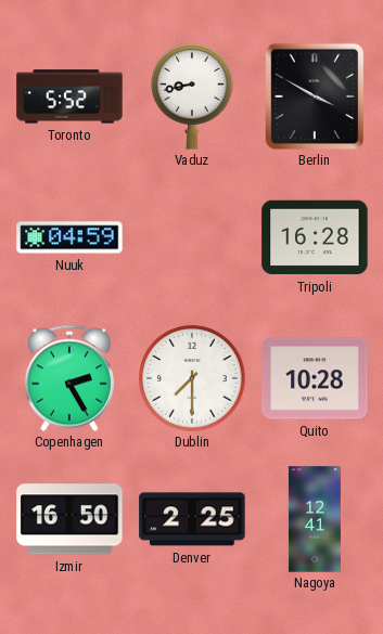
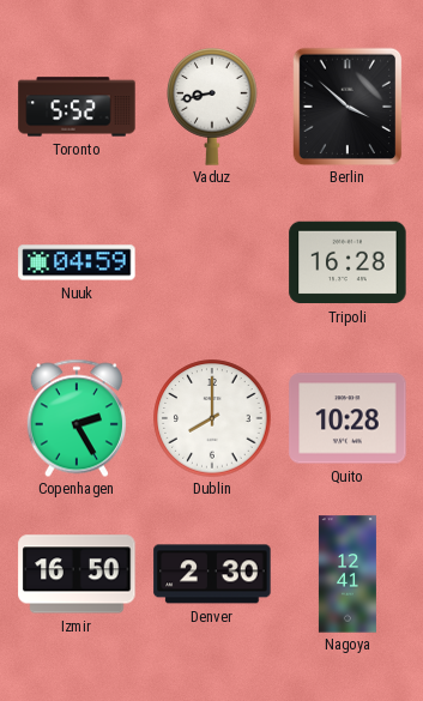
Berlin: 3:50 -> 3:52
Dublin: 7:30 -> 8:00
Denver: 2:25 -> 2:30
